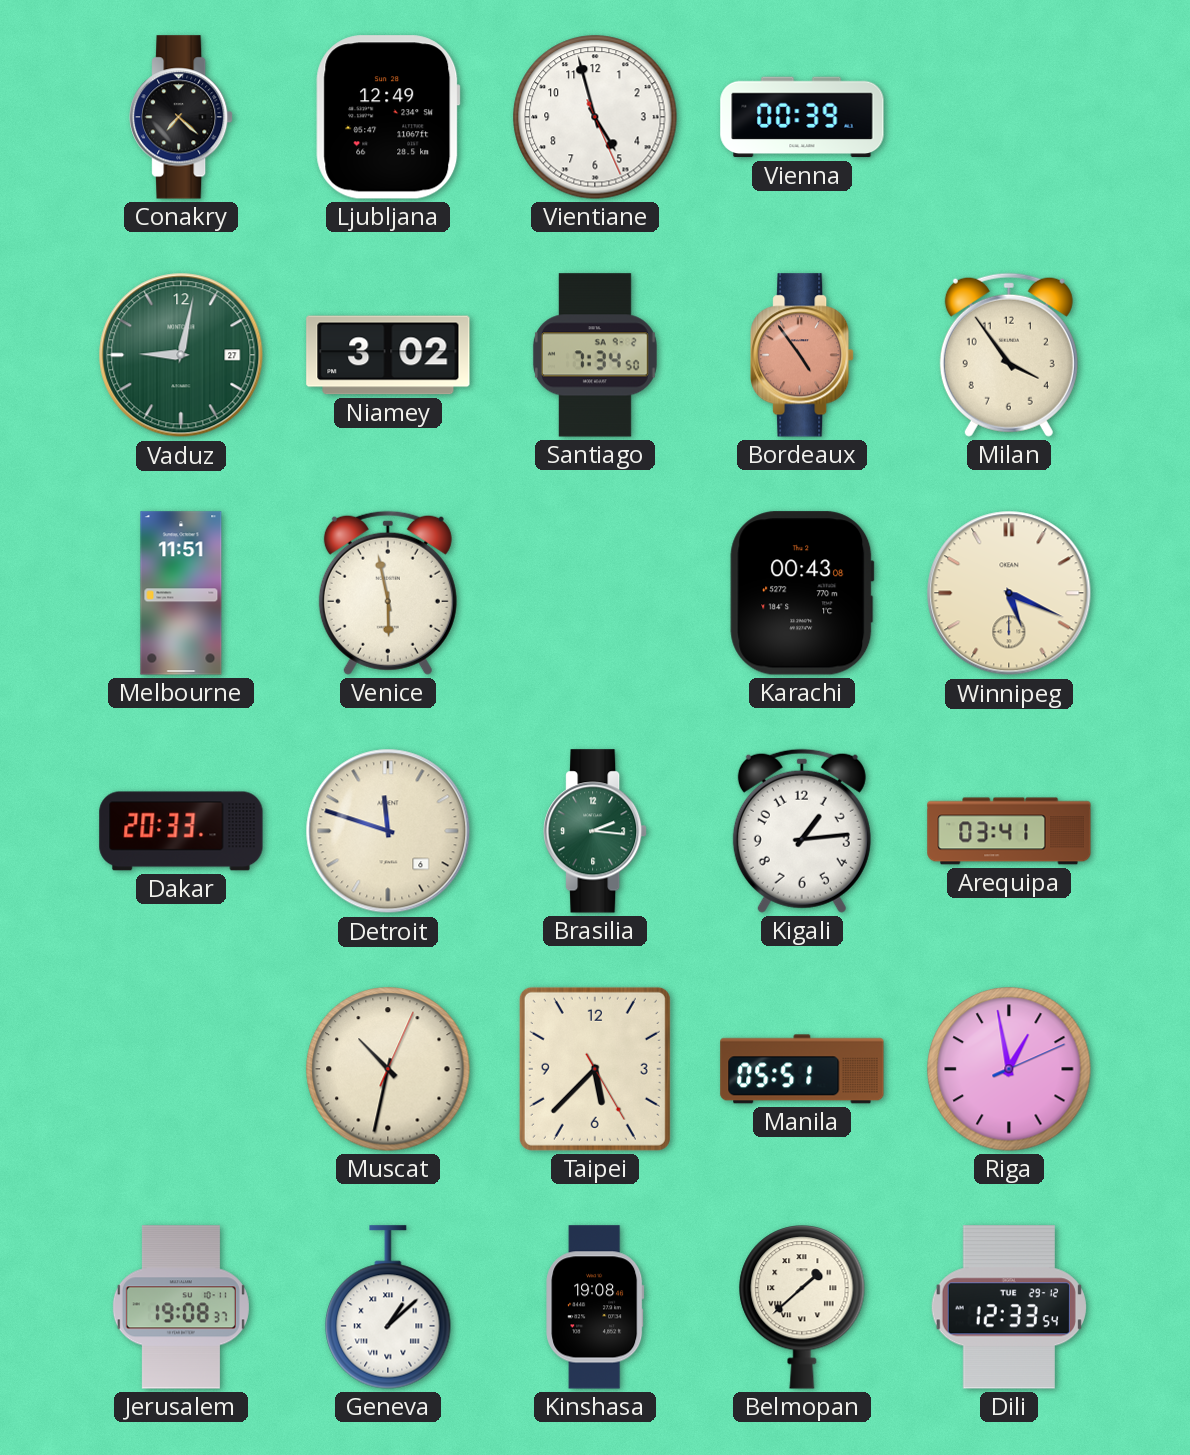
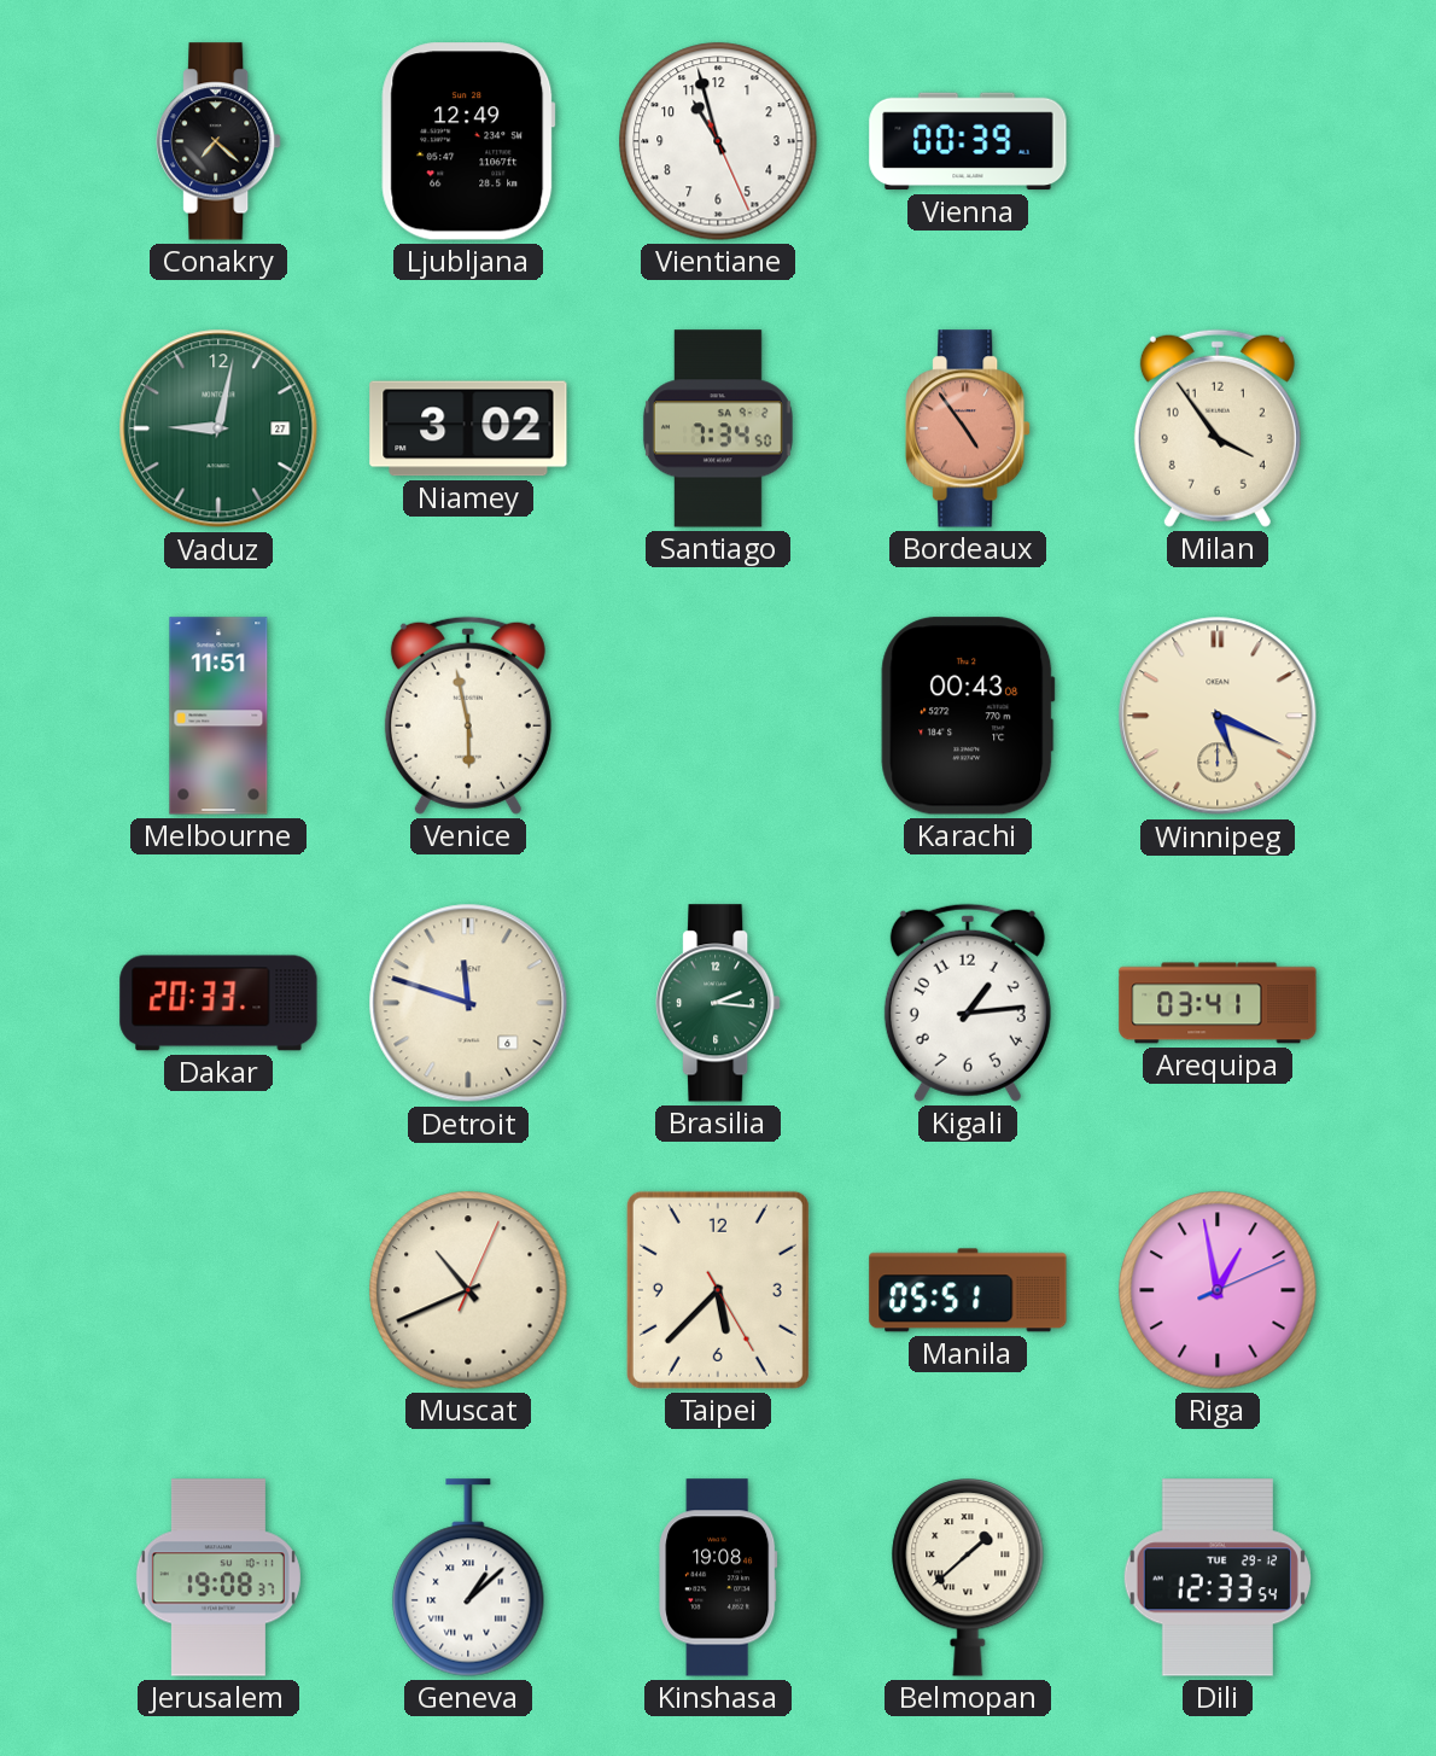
Vientiane: 4:57 -> 10:57
Muscat: 10:32 -> 10:41
